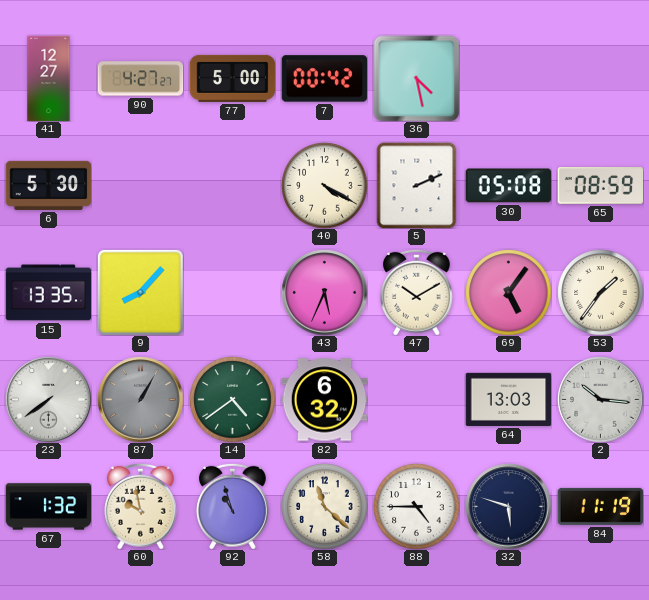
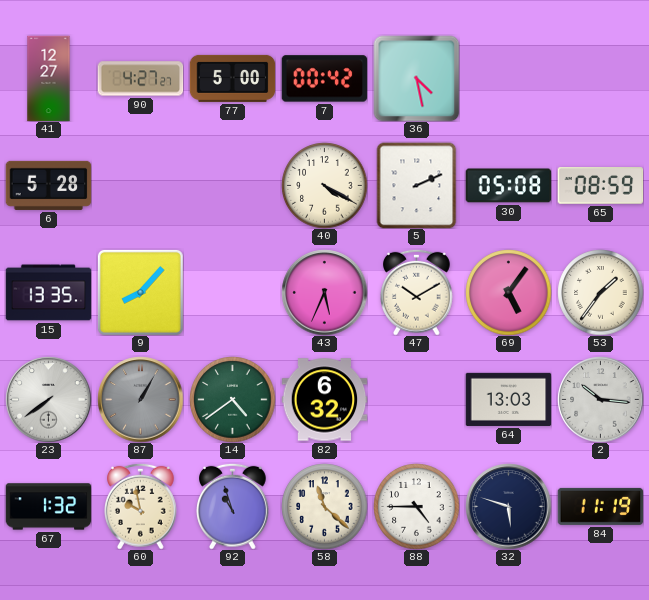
6: 5:30 -> 5:28
